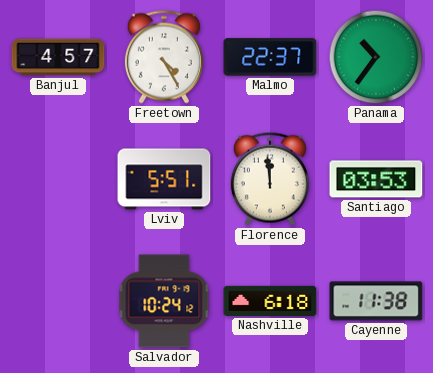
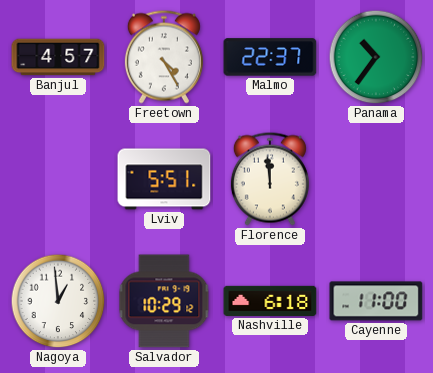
Santiago: 03:53 -> none
Nagoya: none -> 12:59
Salvador: 10:24 -> 10:29
Cayenne: 11:38 -> 11:00
